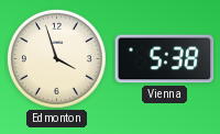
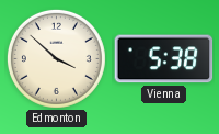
Edmonton: 3:57 -> 3:52
